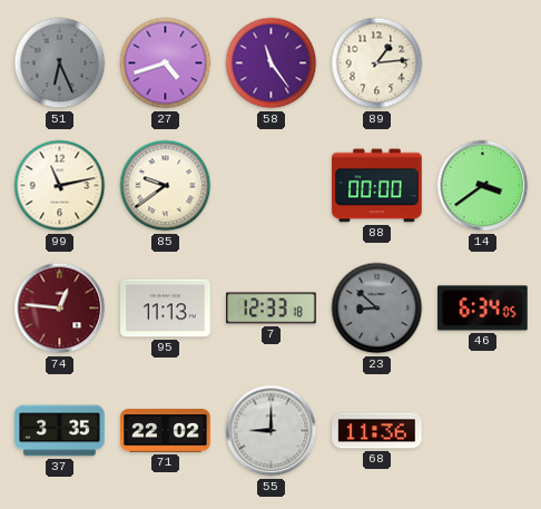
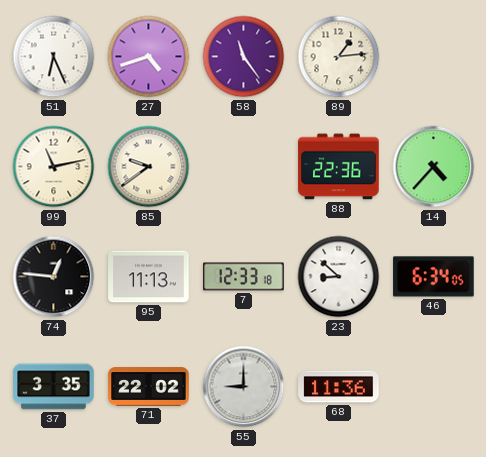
51 dial: grey -> white
88: 00:00 -> 22:36
14: 3:39 -> 4:37
74 dial: burgundy -> black
23 dial: grey -> white
